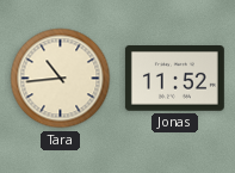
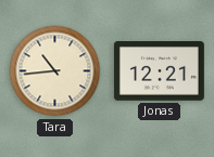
Jonas: 11:52 -> 12:21
